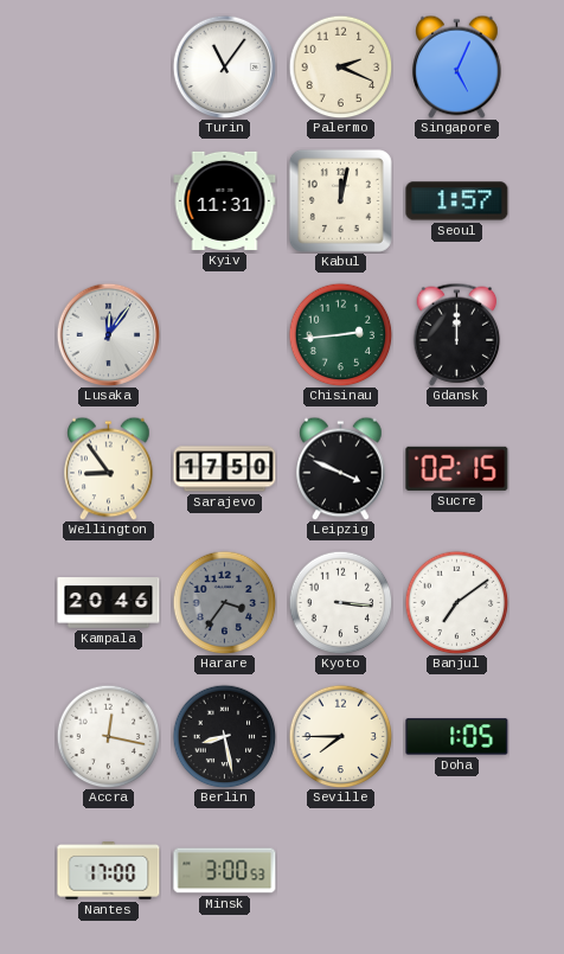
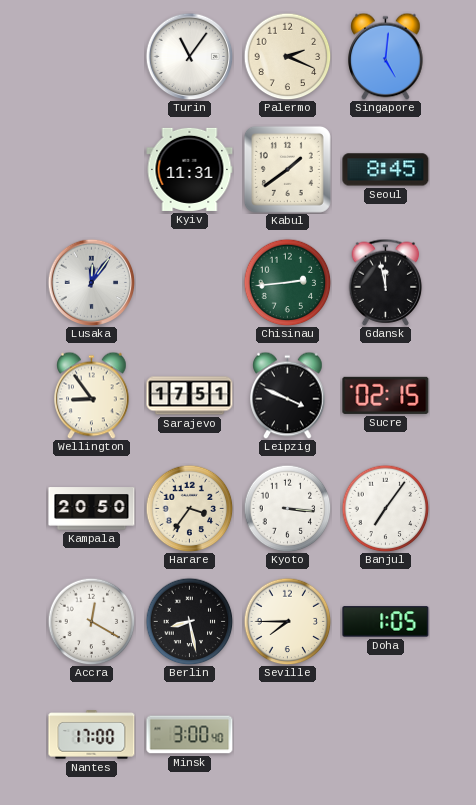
Singapore: 5:04 -> 5:01
Kabul: 12:02 -> 1:39
Seoul: 1:57 -> 8:45
Gdansk: 12:00 -> 11:58
Sarajevo: 17:50 -> 17:51
Kampala: 20:46 -> 20:50
Harare dial: grey -> cream
Banjul: 7:09 -> 7:06
Accra: 12:17 -> 12:20
Minsk: 3:00:53 -> 3:00:40
